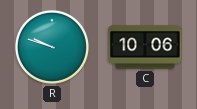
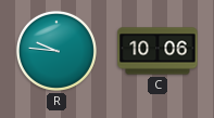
R: 9:48 -> 9:46
